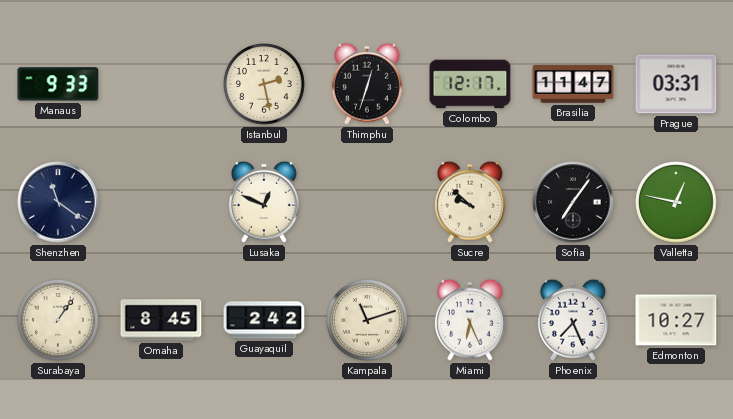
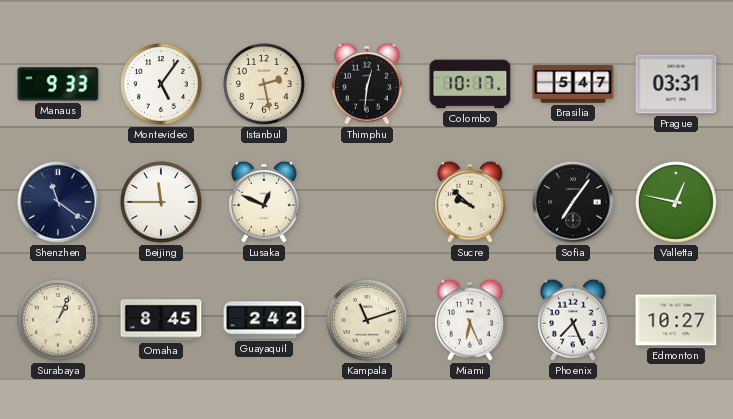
Montevideo: none -> 5:06
Thimphu: 12:33 -> 12:31
Colombo: 12:17 -> 10:17
Brasilia: 11:47 -> 5:47
Beijing: none -> 11:45
Surabaya: 1:06 -> 1:04
